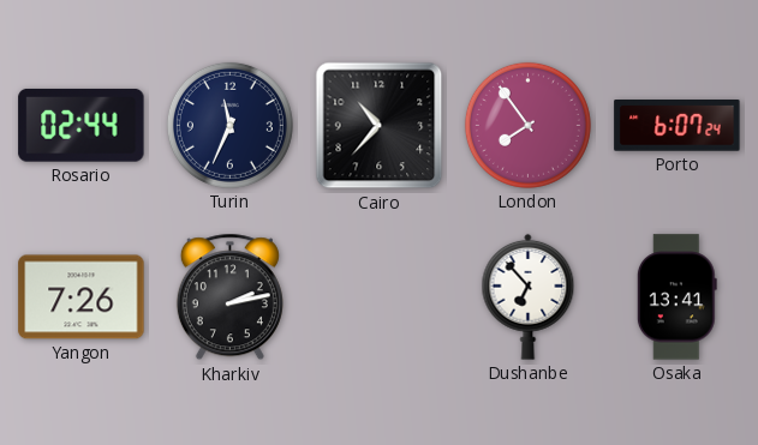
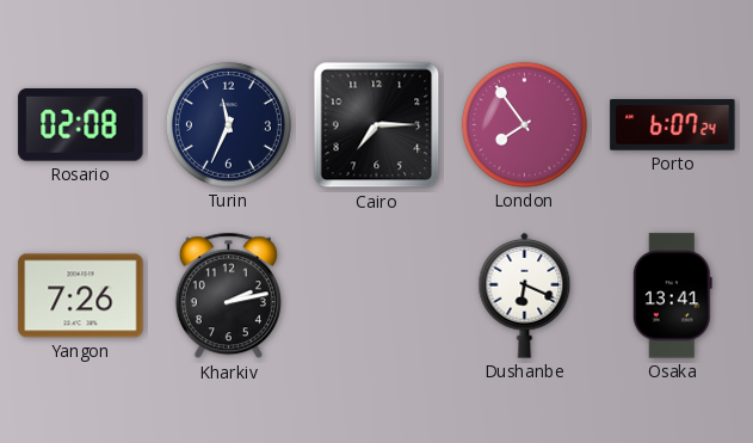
Rosario: 02:44 -> 02:08
Cairo: 10:37 -> 7:15
Dushanbe: 6:53 -> 6:19
